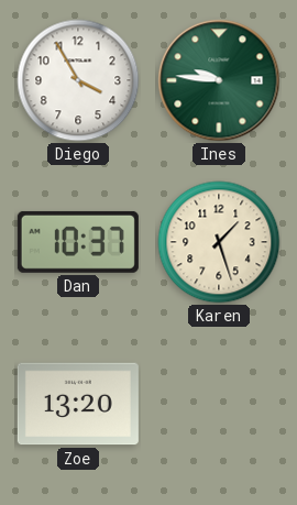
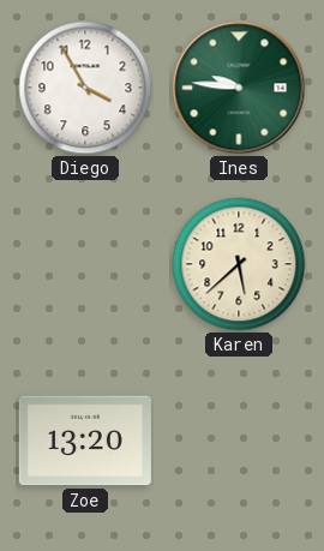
Dan: 10:37 -> none
Karen: 1:27 -> 5:38
